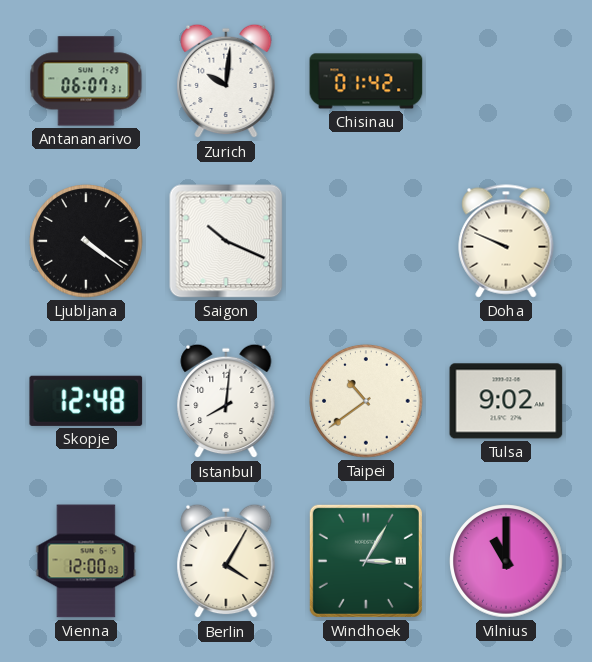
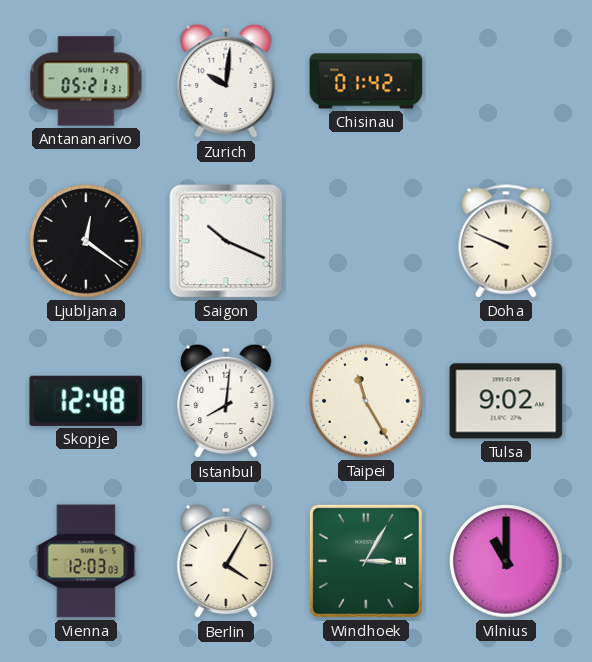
Antananarivo: 06:07 -> 05:21
Ljubljana: 4:21 -> 12:21
Taipei: 10:39 -> 11:25
Vienna: 12:00 -> 12:03
